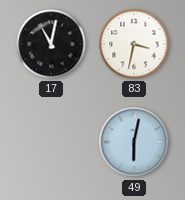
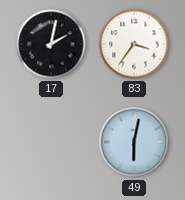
17: 11:02 -> 2:02
83: 3:32 -> 3:36
